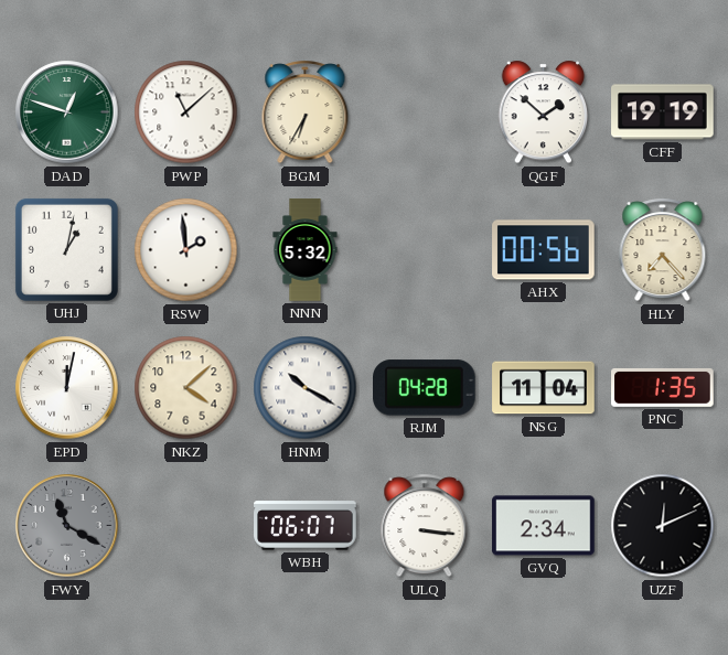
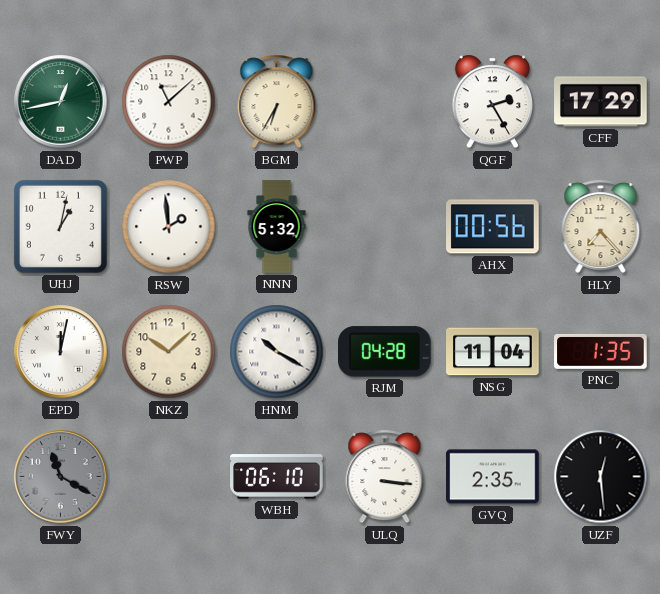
DAD: 12:48 -> 12:43
QGF: 1:52 -> 2:25
CFF: 19:19 -> 17:29
NKZ: 4:08 -> 10:08
WBH: 06:07 -> 06:10
GVQ: 2:34 -> 2:35
UZF: 12:11 -> 12:29
